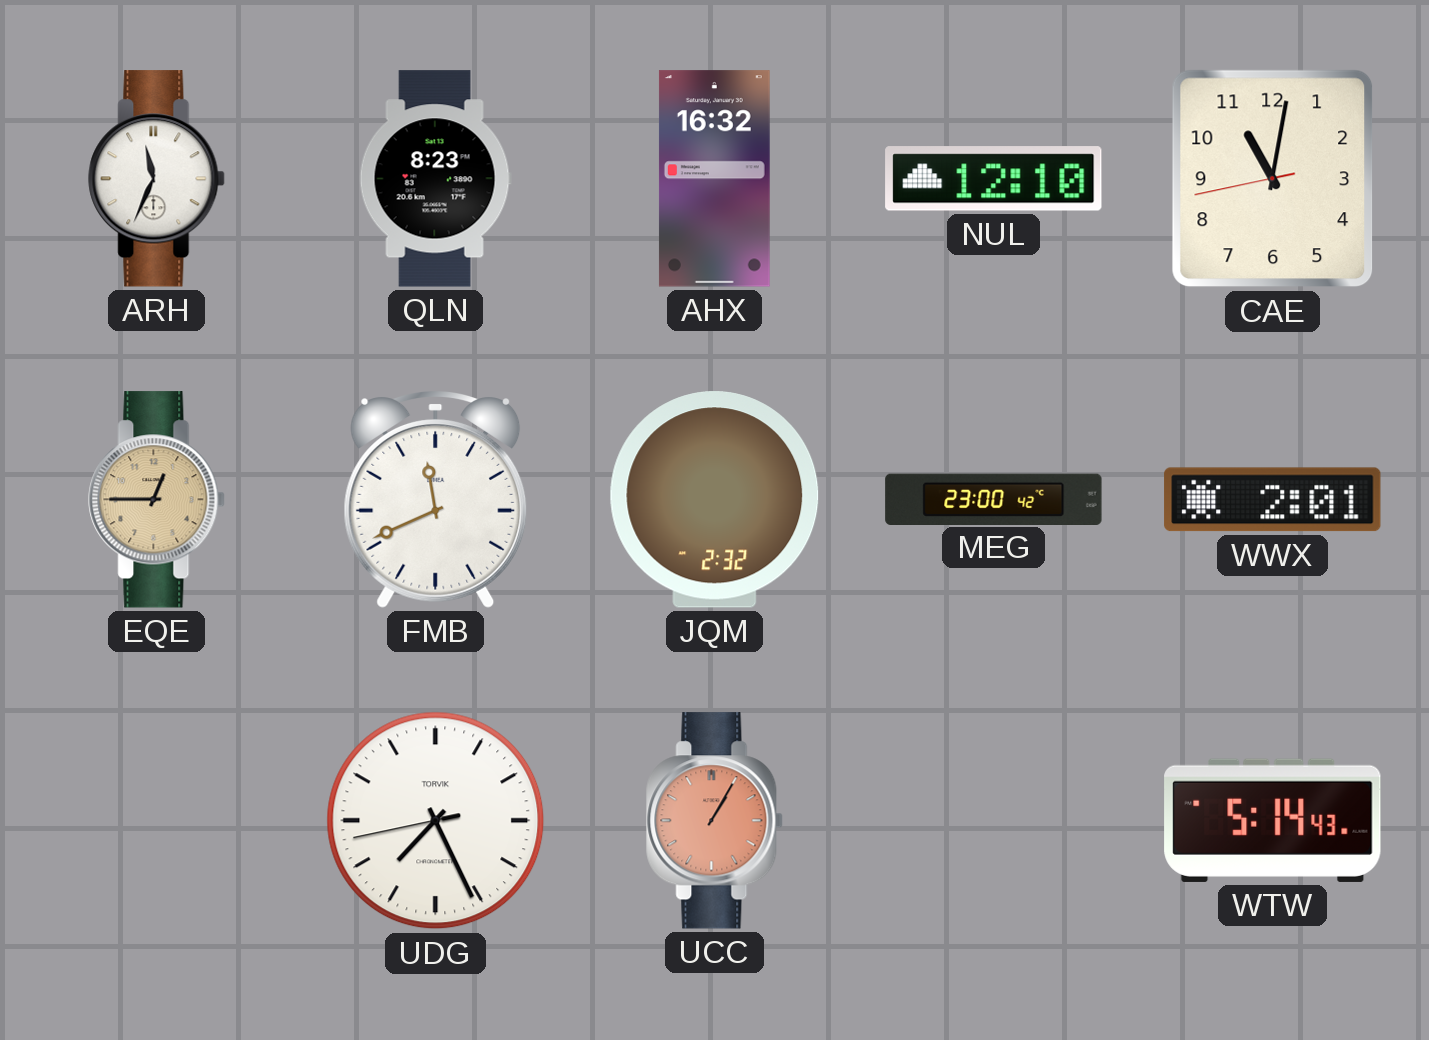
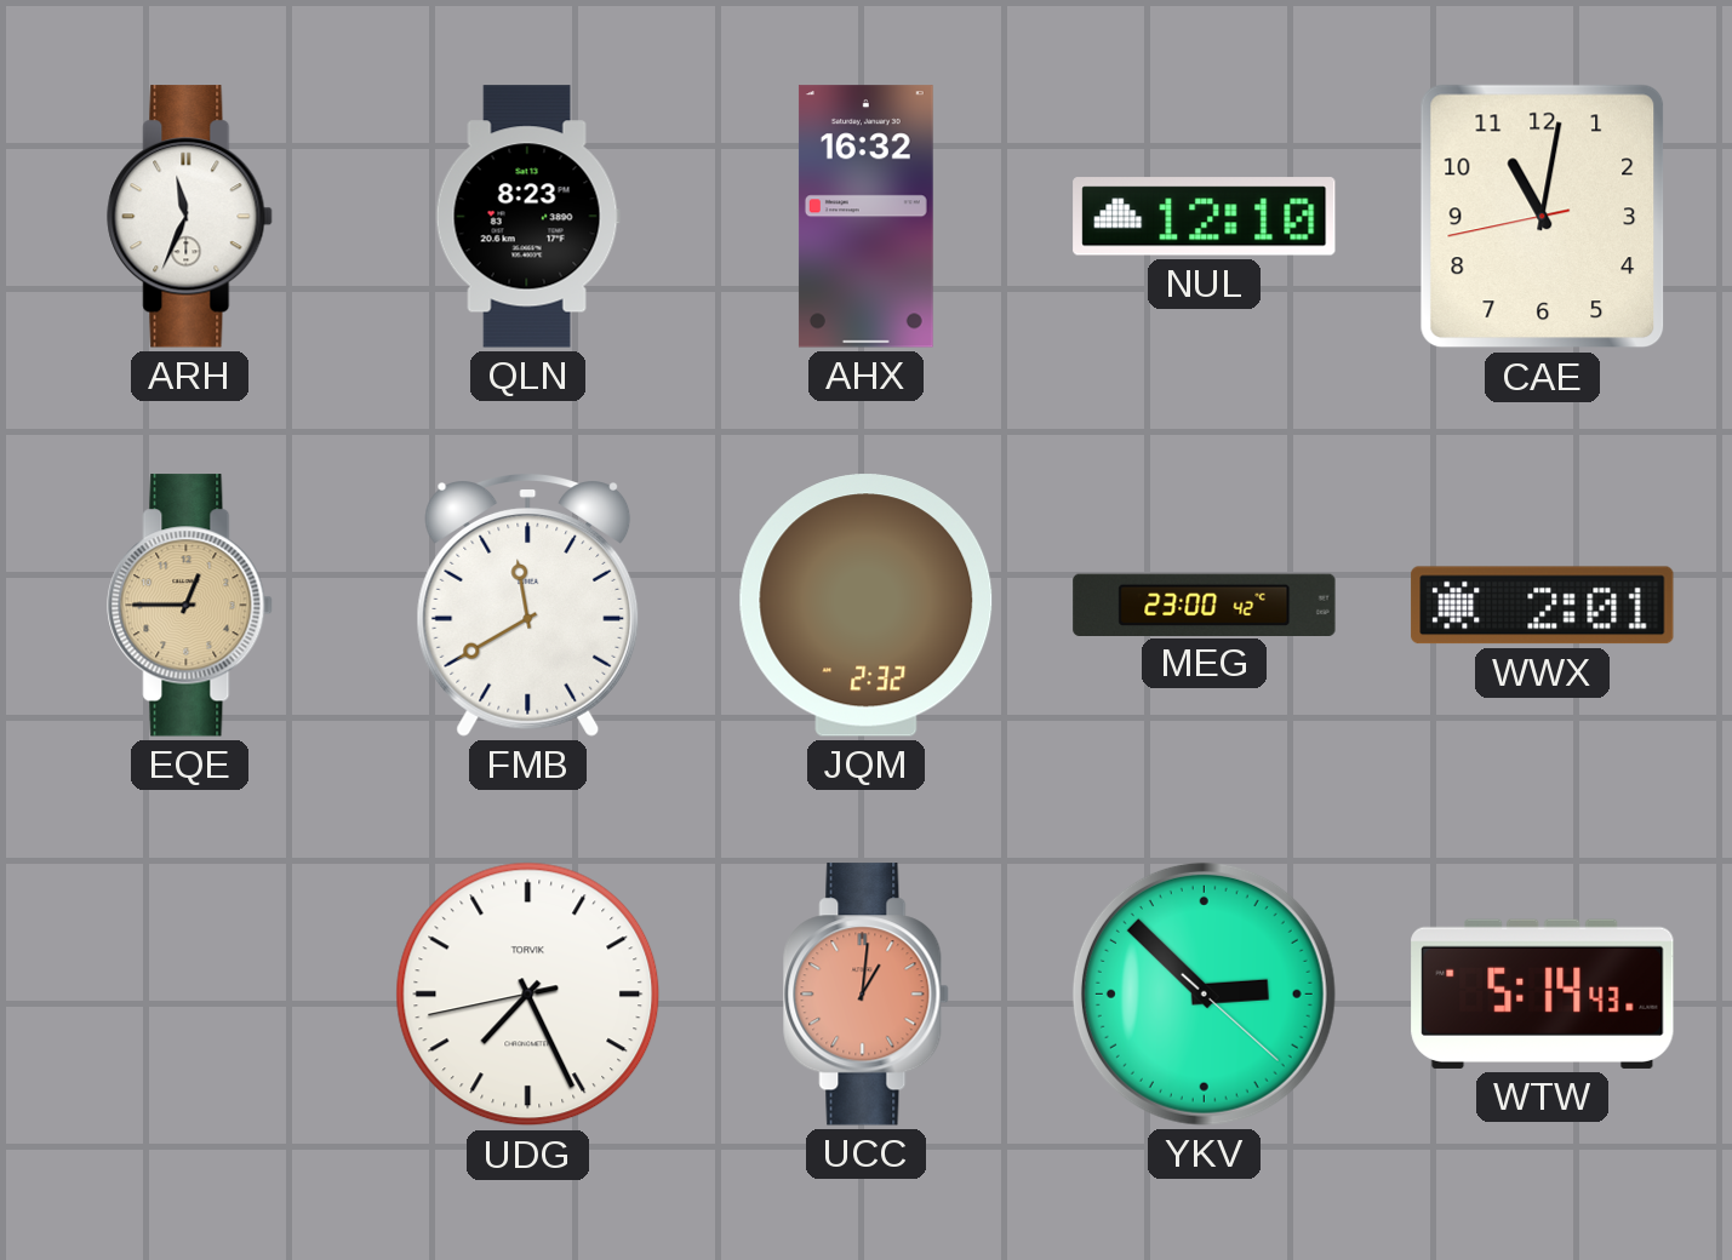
FMB: 11:41 -> 11:40
UCC: 1:05 -> 1:01
YKV: none -> 2:52
